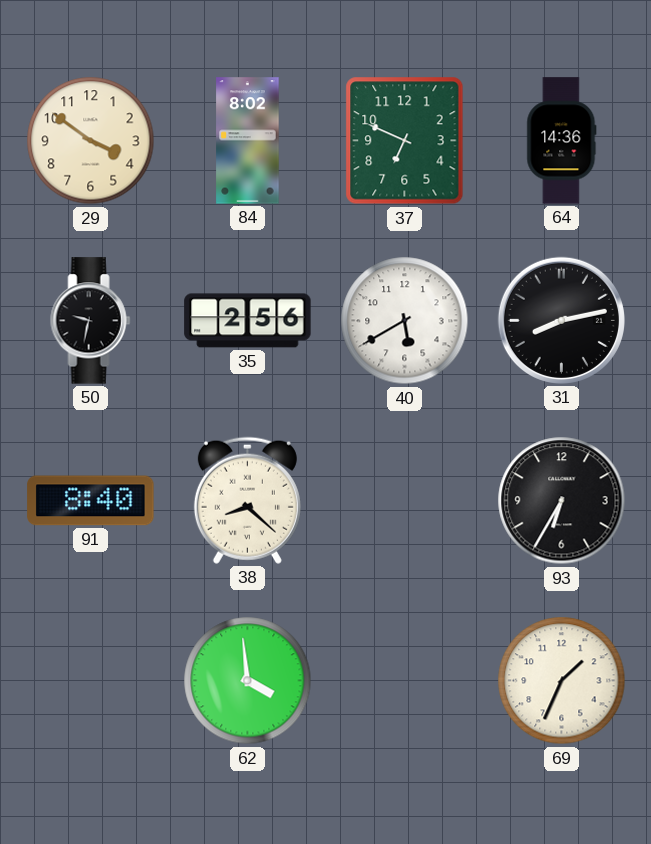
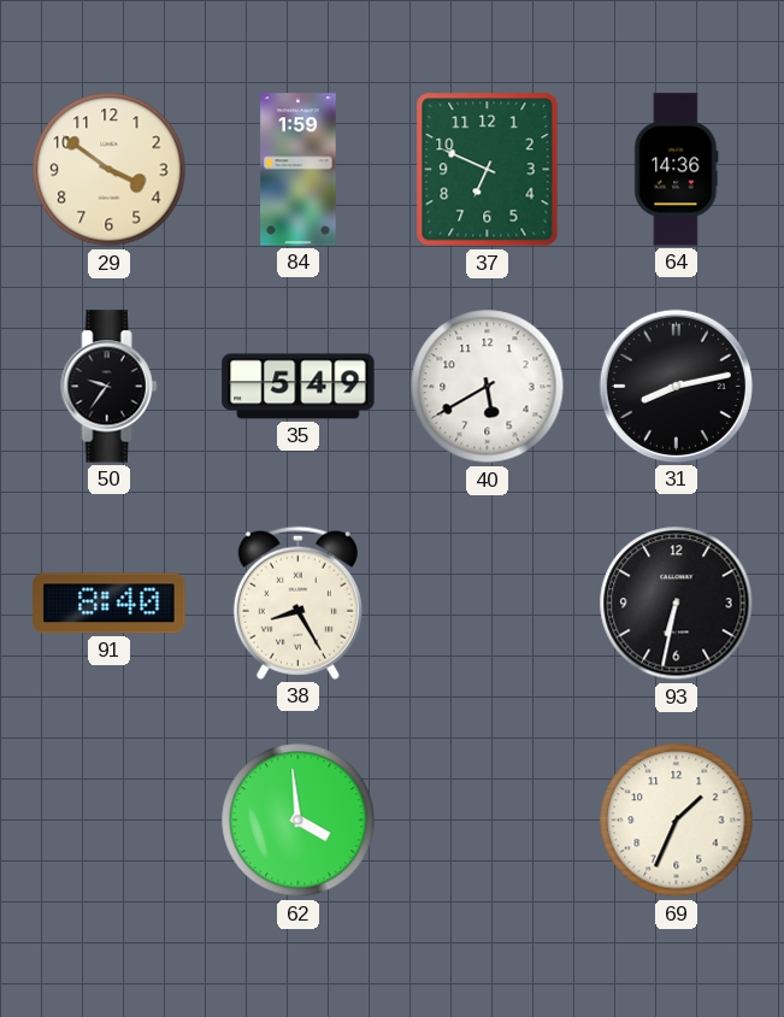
84: 8:02 -> 1:59
50: 9:32 -> 9:36
35: 2:56 -> 5:49
38: 8:22 -> 8:25
93: 6:35 -> 6:32
